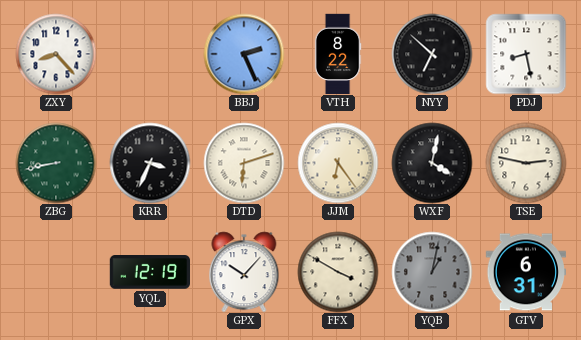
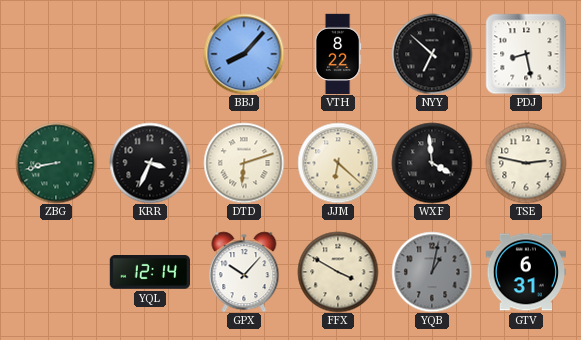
ZXY: 8:23 -> none
BBJ: 2:26 -> 8:07
JJM: 6:24 -> 6:22
WXF: 4:02 -> 3:59
YQL: 12:19 -> 12:14
